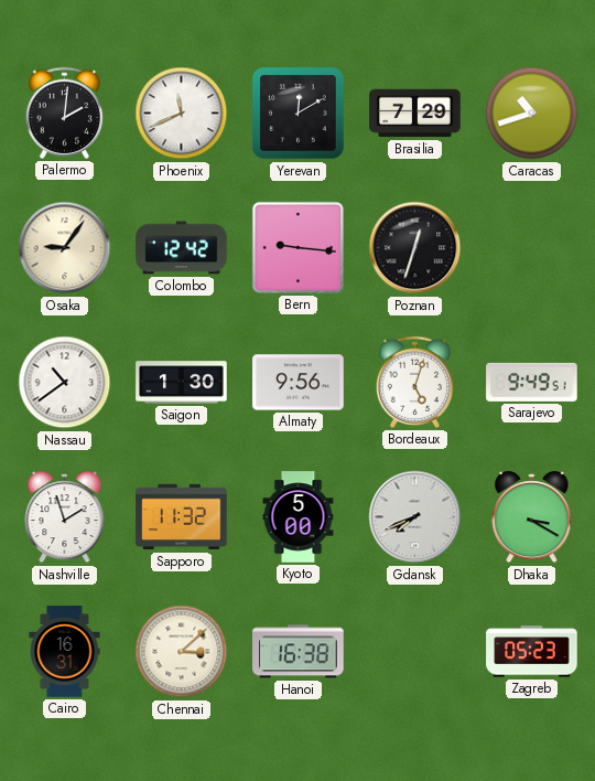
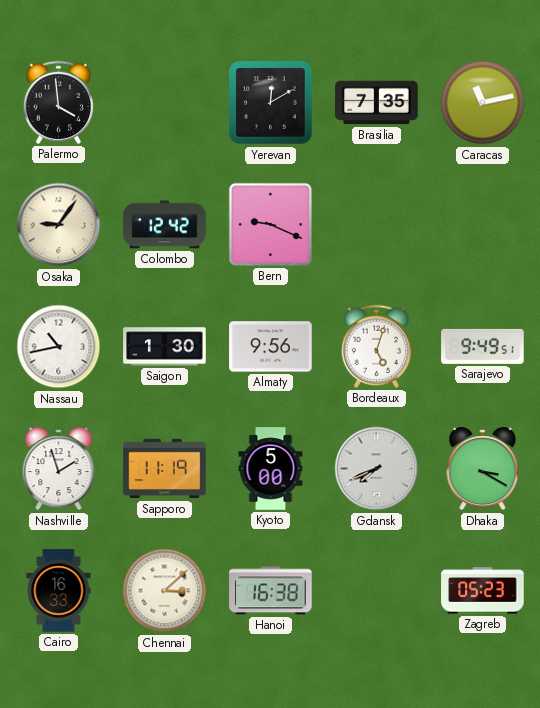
Palermo: 2:01 -> 3:59
Phoenix: 11:41 -> none
Brasilia: 7:29 -> 7:35
Caracas: 10:42 -> 11:13
Bern: 9:16 -> 9:19
Poznan: 12:33 -> none
Nassau: 10:39 -> 10:43
Sapporo: 11:32 -> 11:19
Cairo: 16:31 -> 16:33
